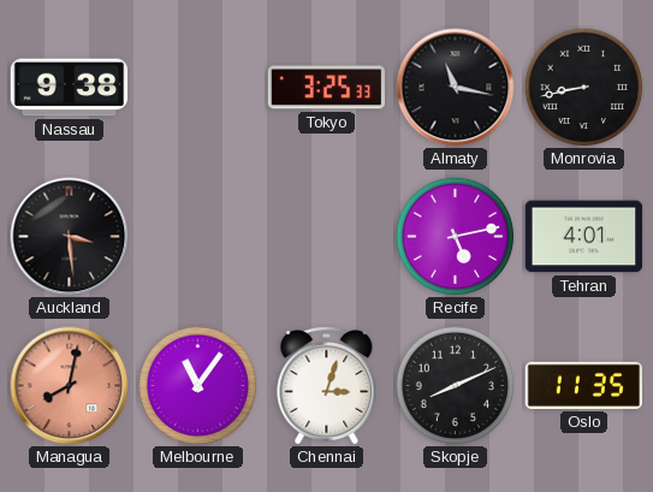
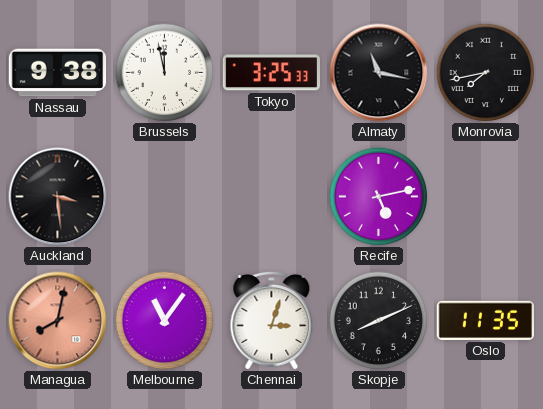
Brussels: none -> 11:58
Monrovia: 8:43 -> 7:43
Tehran: 4:01 -> none
